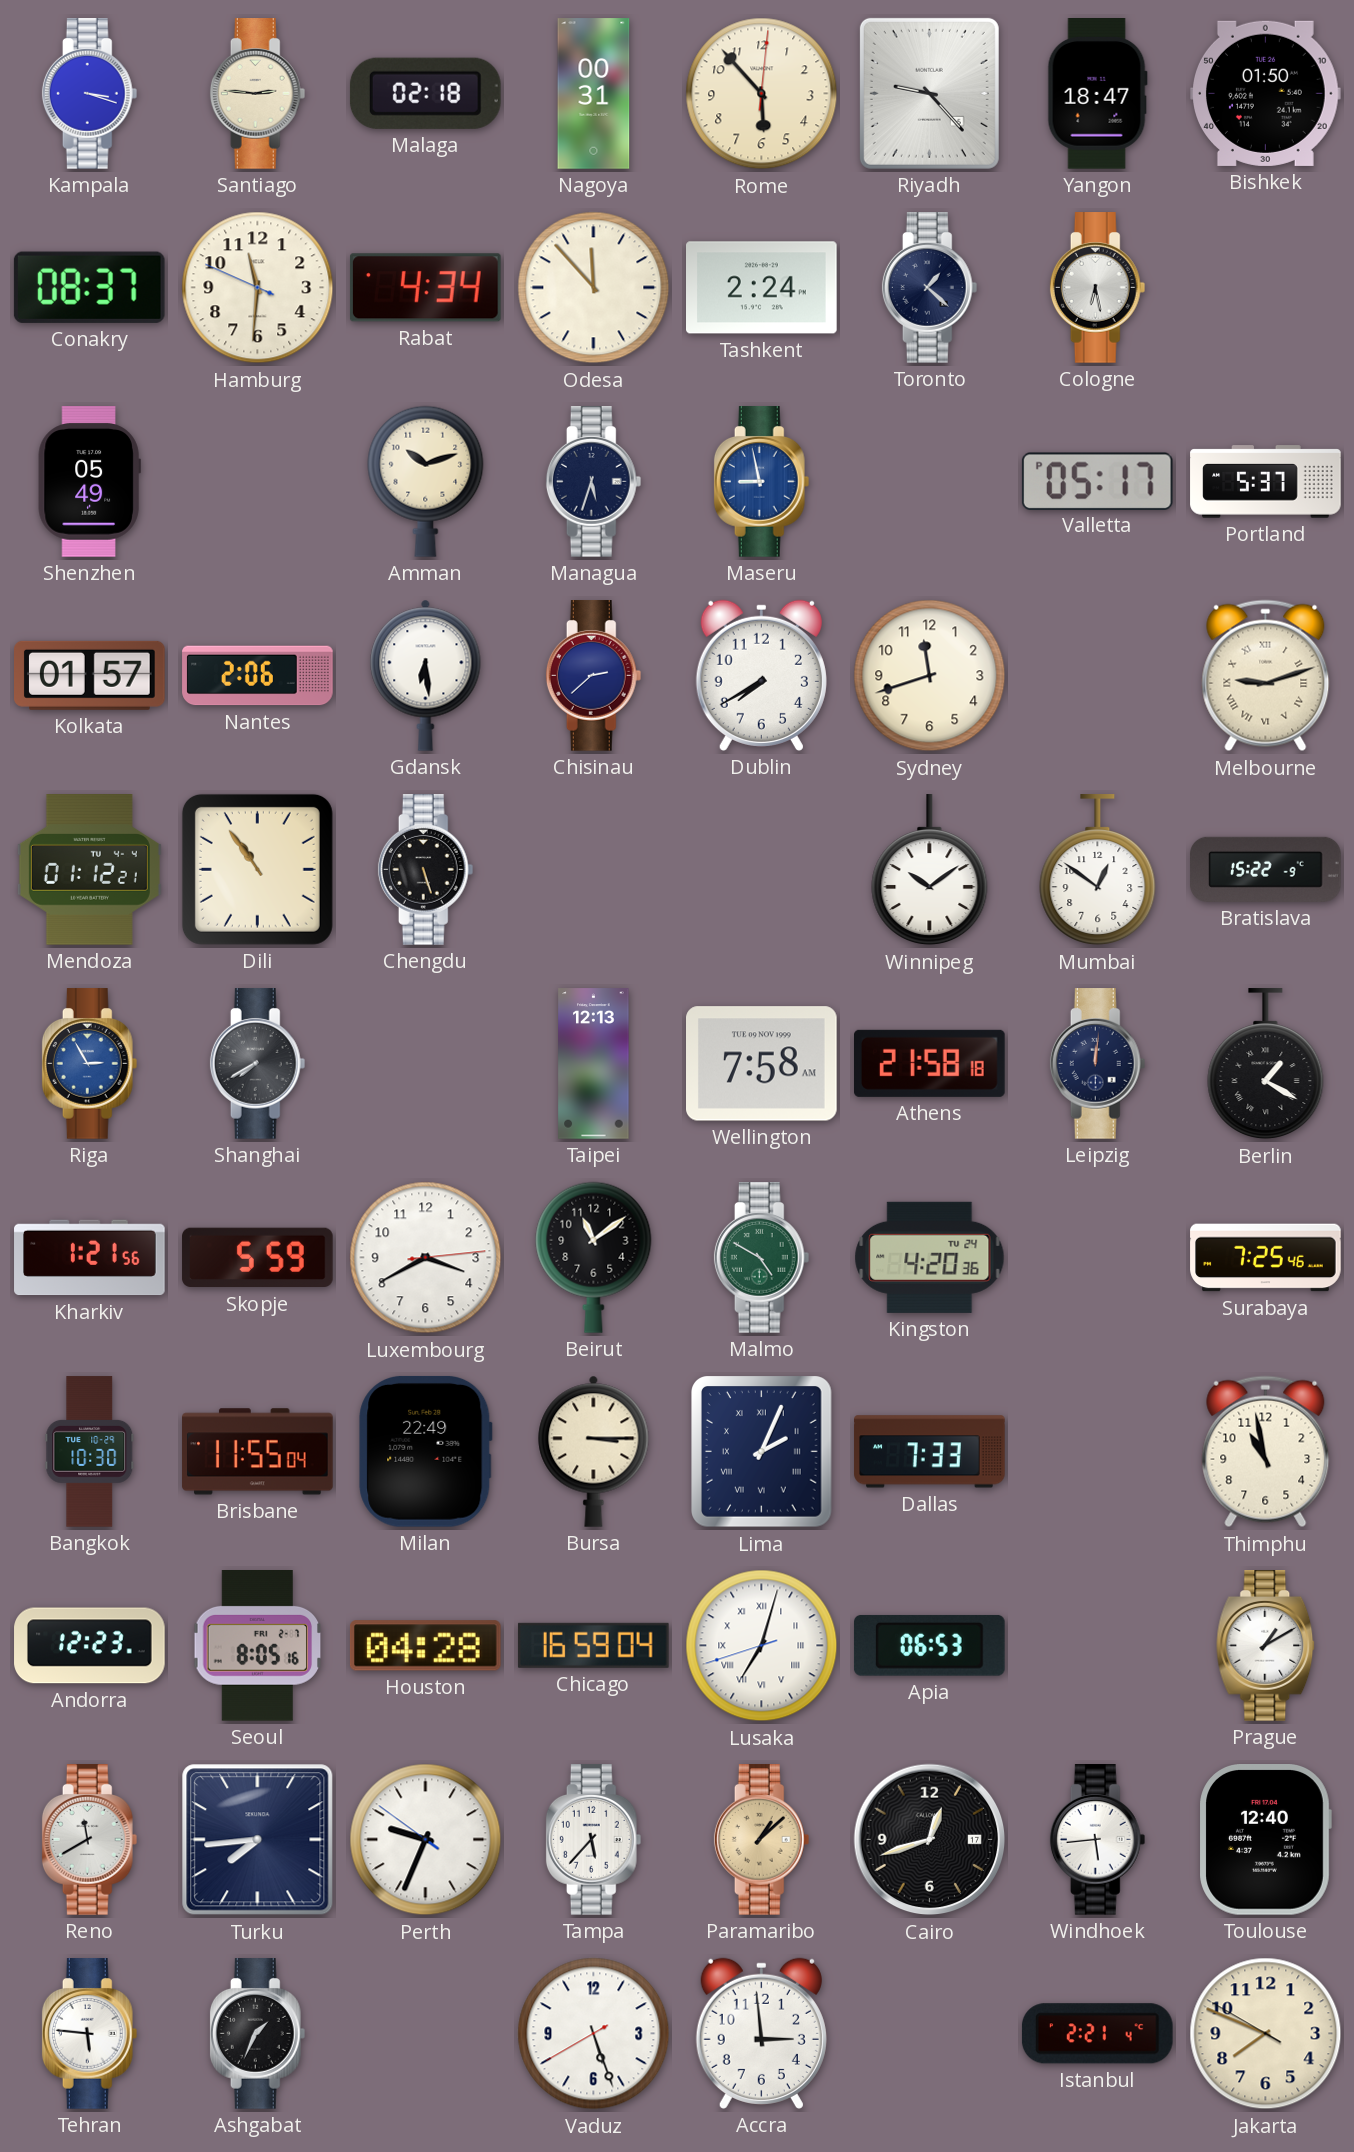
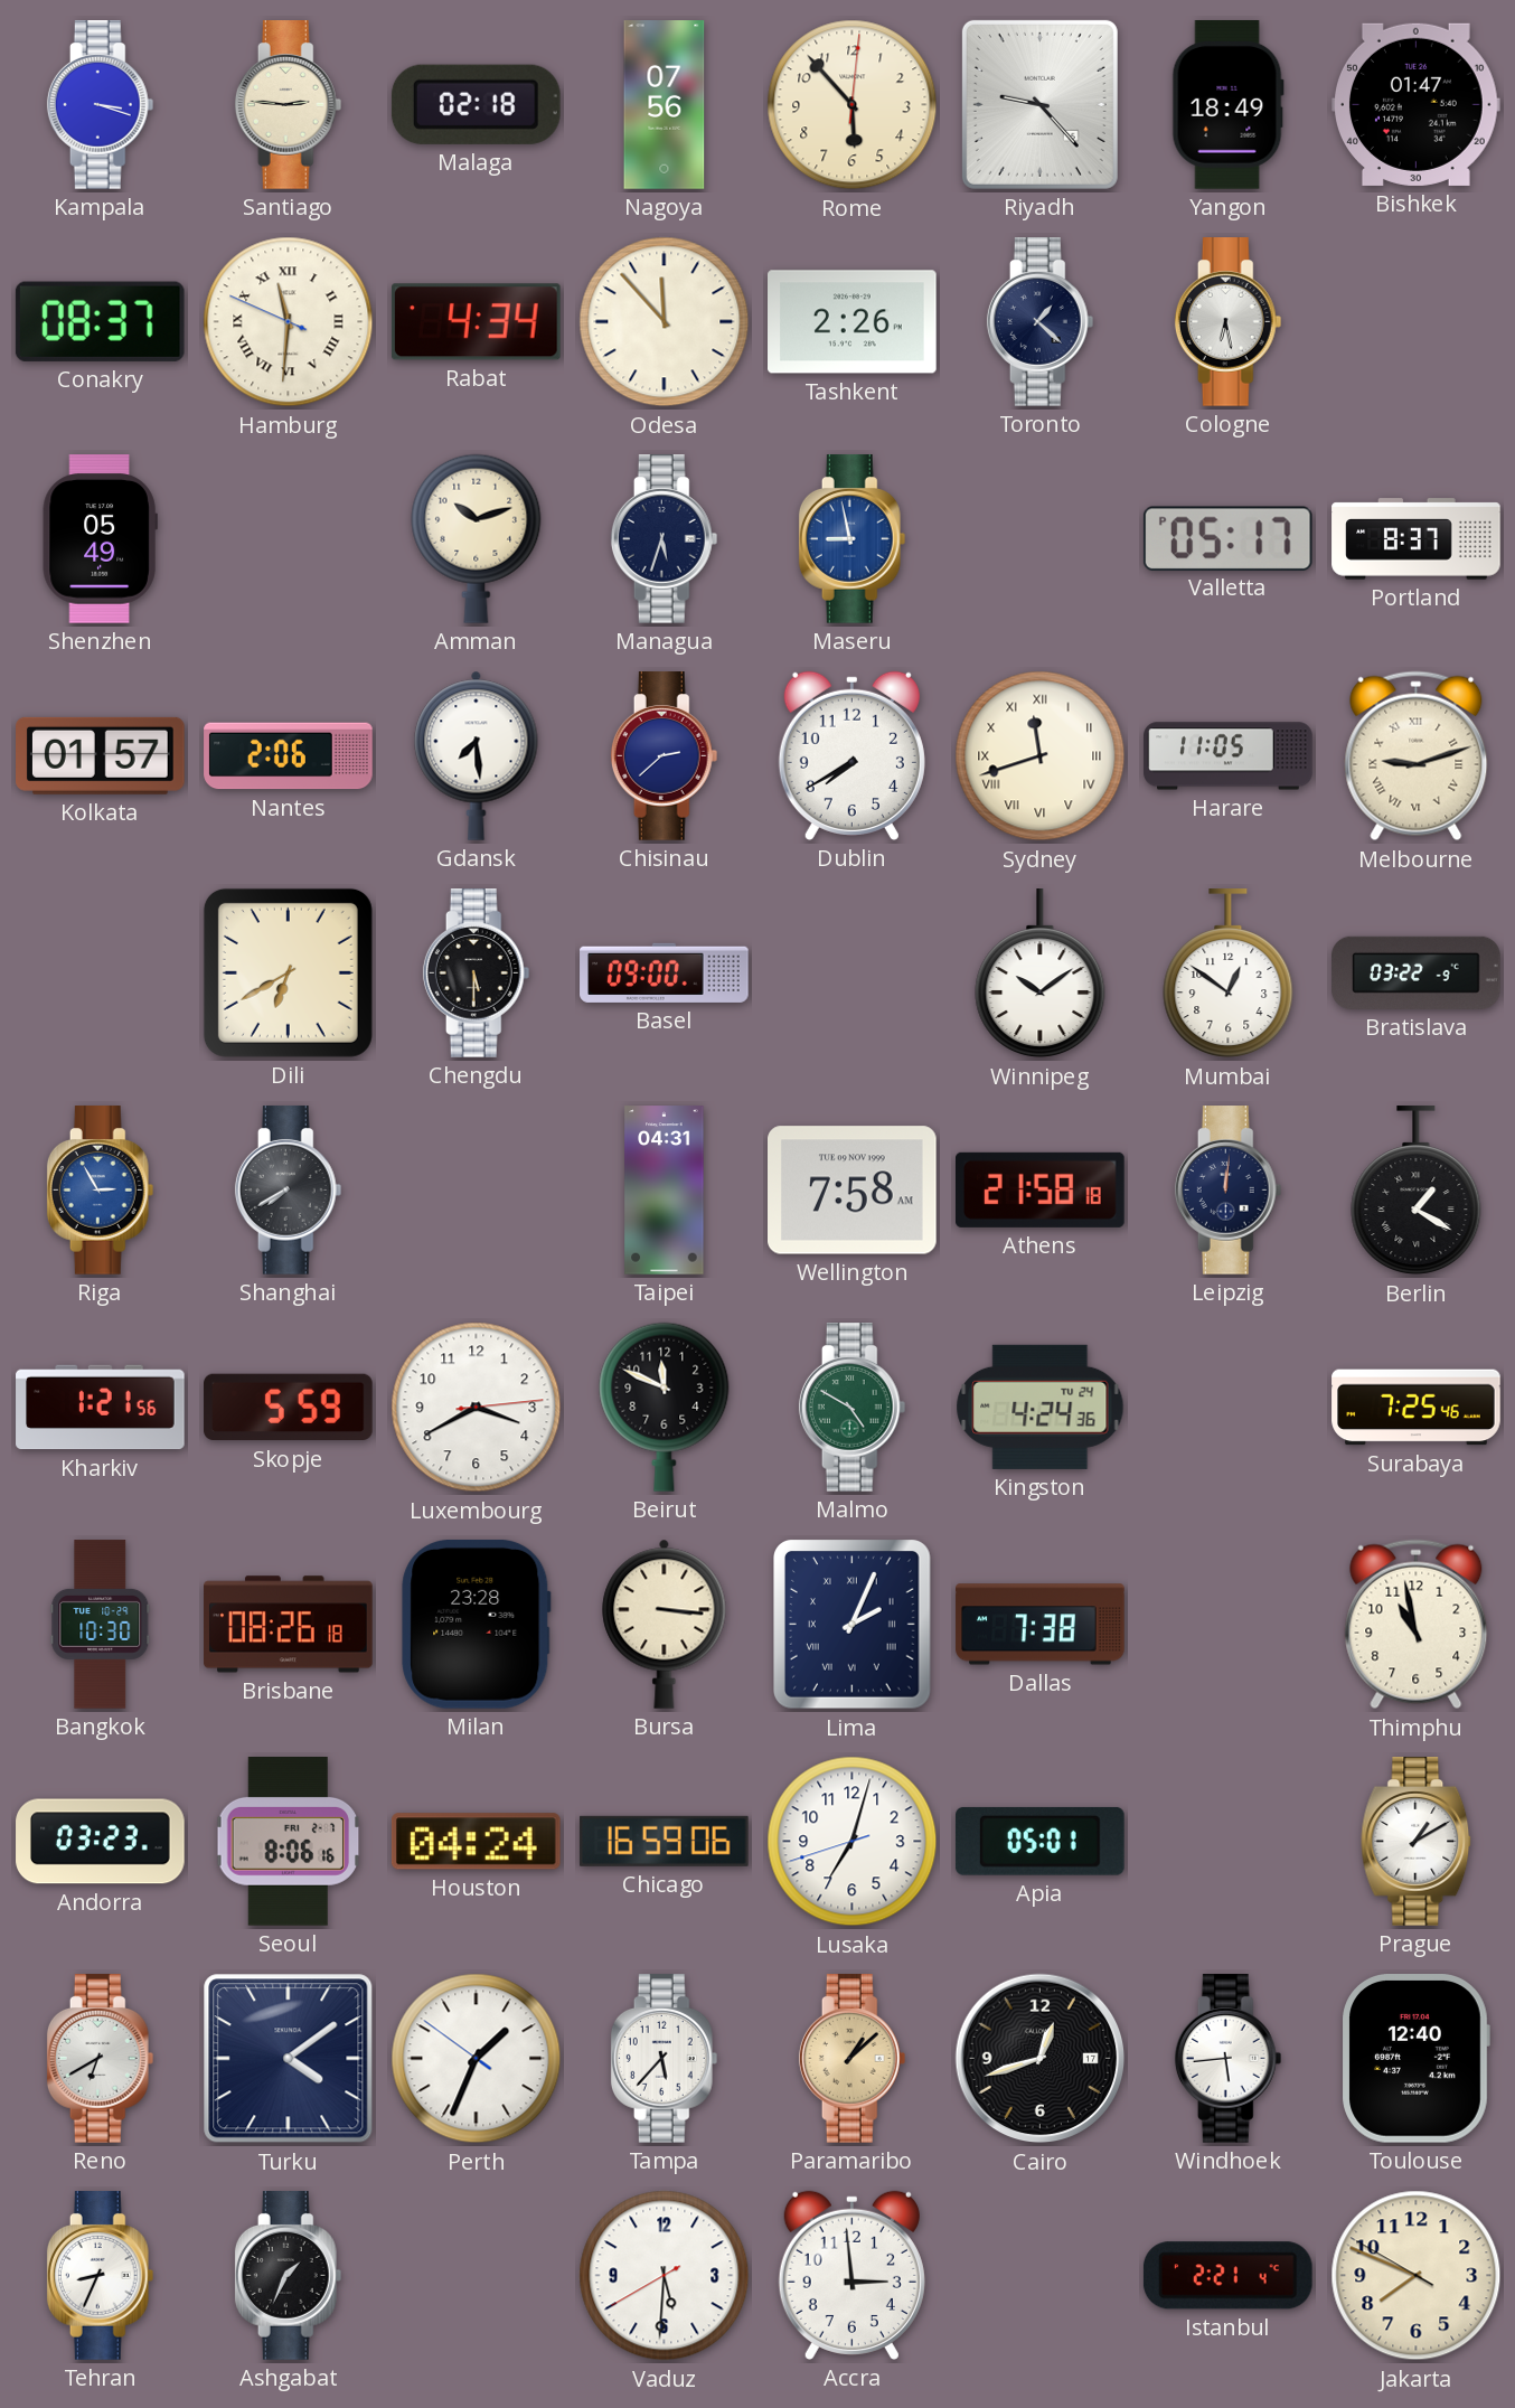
Nagoya: 00:31 -> 07:56
Yangon: 18:47 -> 18:49
Bishkek: 01:50 -> 01:47
Hamburg numerals: Arabic -> Roman
Tashkent: 2:24 -> 2:26
Portland: 5:37 -> 8:37
Gdansk: 6:29 -> 7:29
Sydney numerals: Arabic -> Roman
Harare: none -> 11:05
Mendoza: 01:12 -> none
Dili: 10:54 -> 6:40
Chengdu: 5:27 -> 5:30
Basel: none -> 09:00
Bratislava: 15:22 -> 03:22
Taipei: 12:13 -> 04:31
Beirut: 11:09 -> 11:49
Kingston: 4:20 -> 4:24
Brisbane: 11:55 -> 08:26
Milan: 22:49 -> 23:28
Bursa: 3:15 -> 3:16
Dallas: 7:33 -> 7:38
Andorra: 12:23 -> 03:23
Seoul: 8:05 -> 8:06
Houston: 04:28 -> 04:24
Chicago: 16:59:04 -> 16:59:06
Lusaka numerals: Roman -> Arabic
Apia: 06:53 -> 05:01
Reno: 11:40 -> 6:40
Turku: 7:44 -> 4:09
Perth: 9:33 -> 1:33
Tehran: 5:46 -> 8:34
Vaduz: 5:26 -> 5:30
